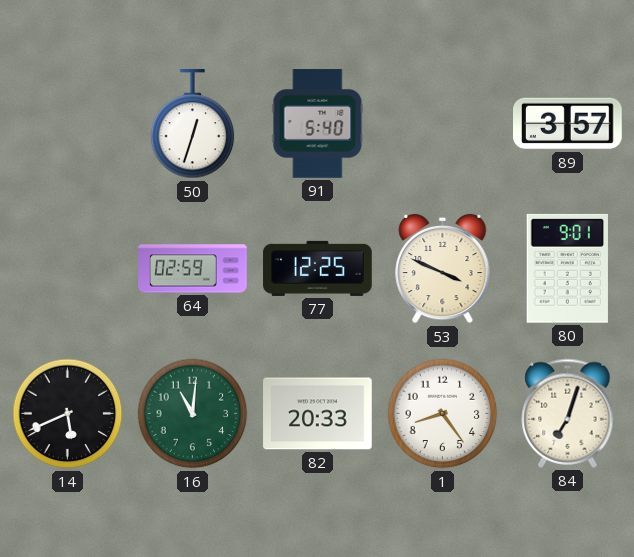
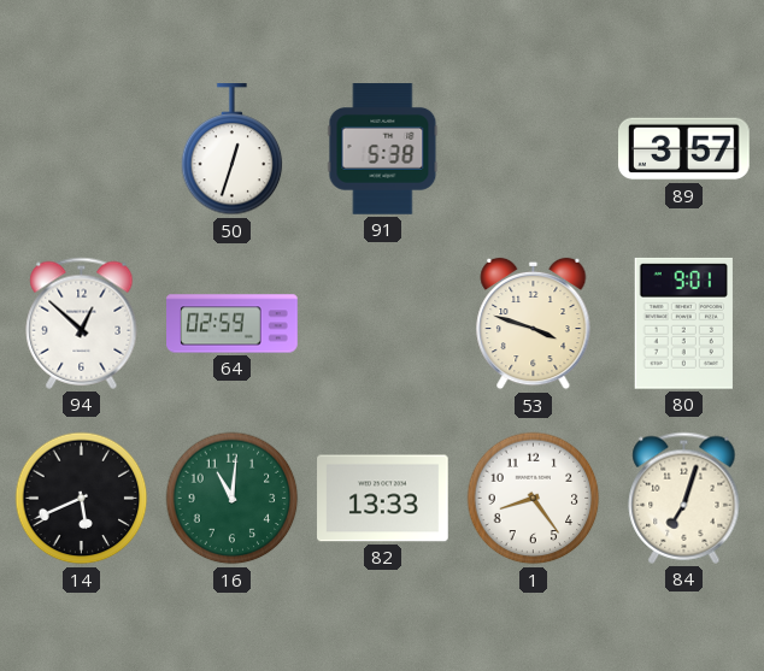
91: 5:40 -> 5:38
94: none -> 12:52
77: 12:25 -> none
53: 3:49 -> 3:48
82: 20:33 -> 13:33
